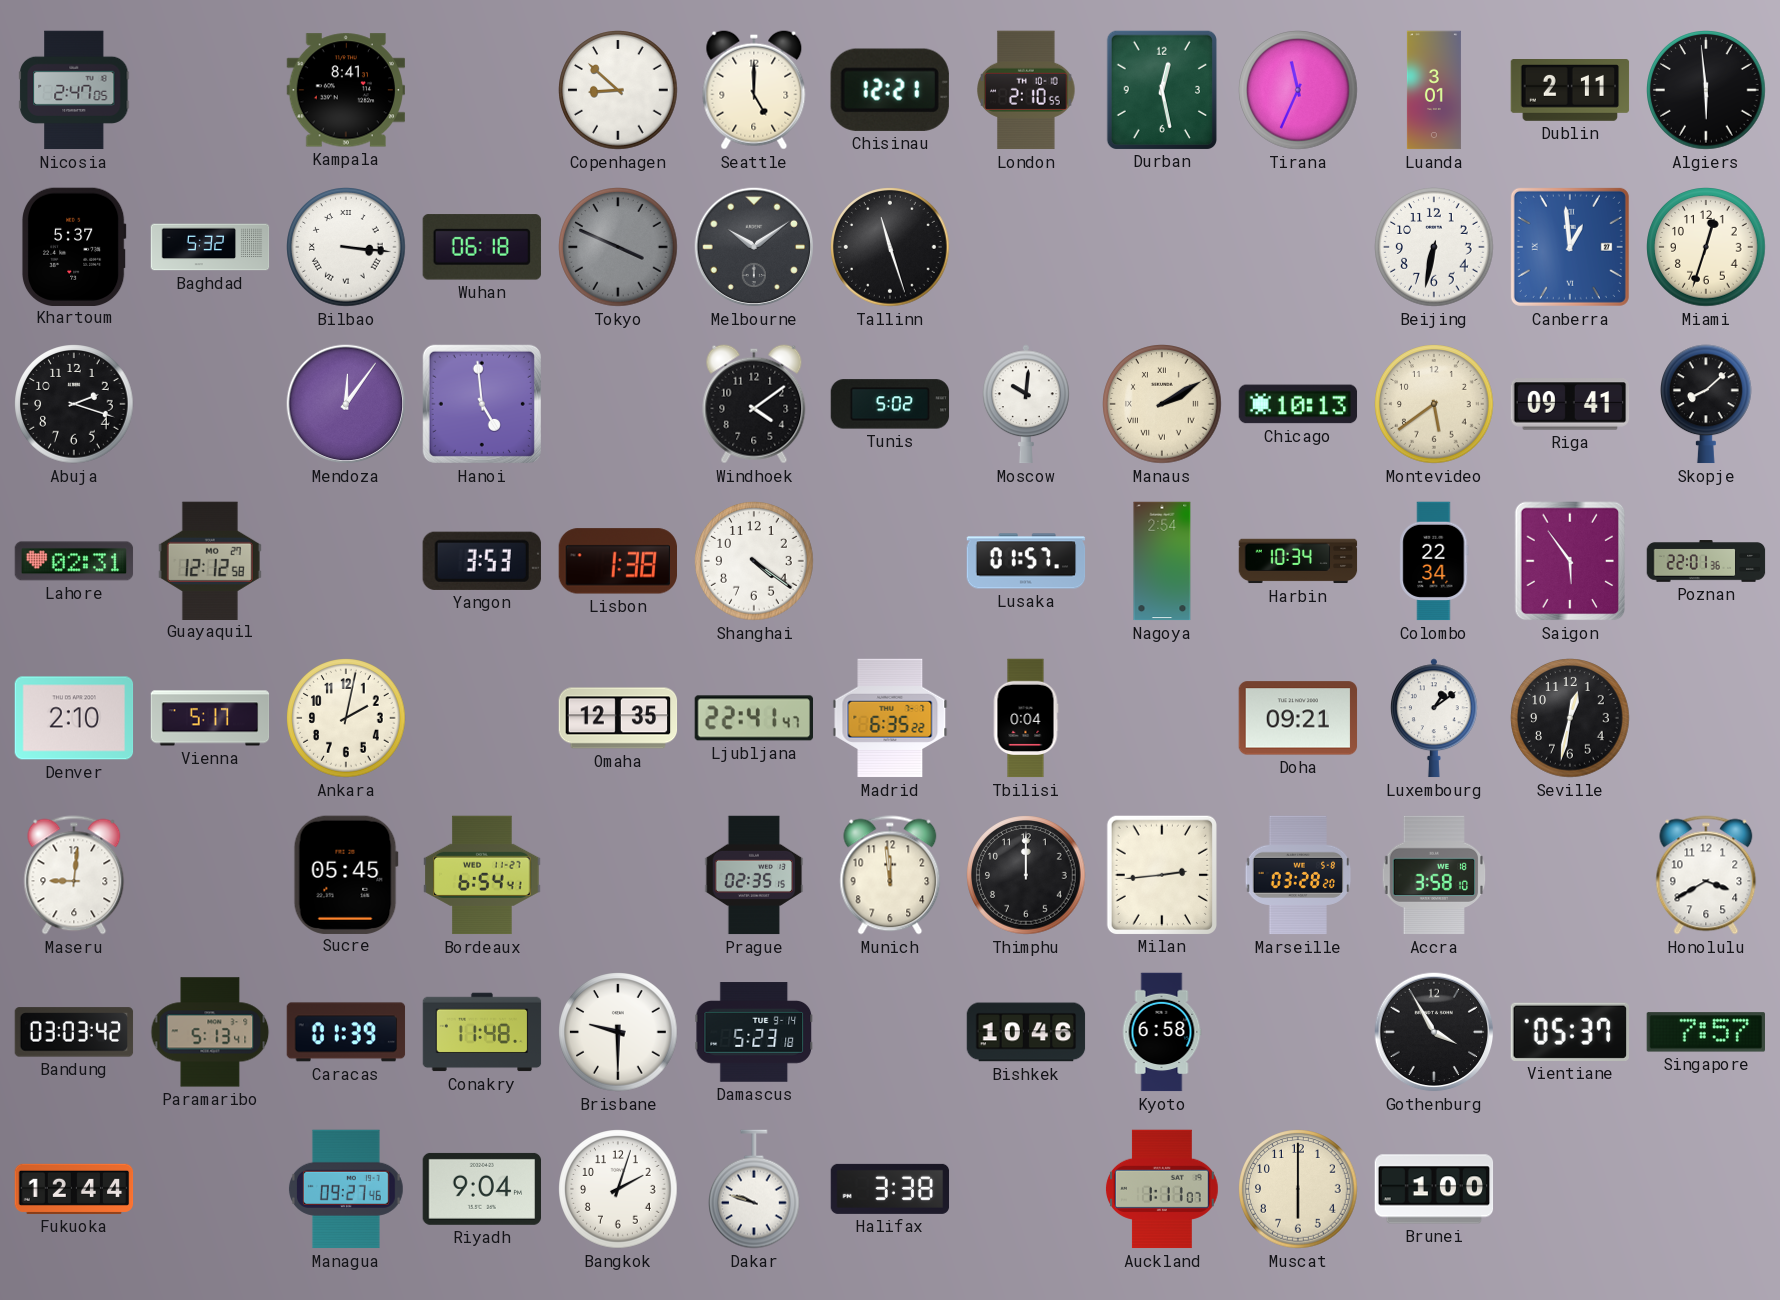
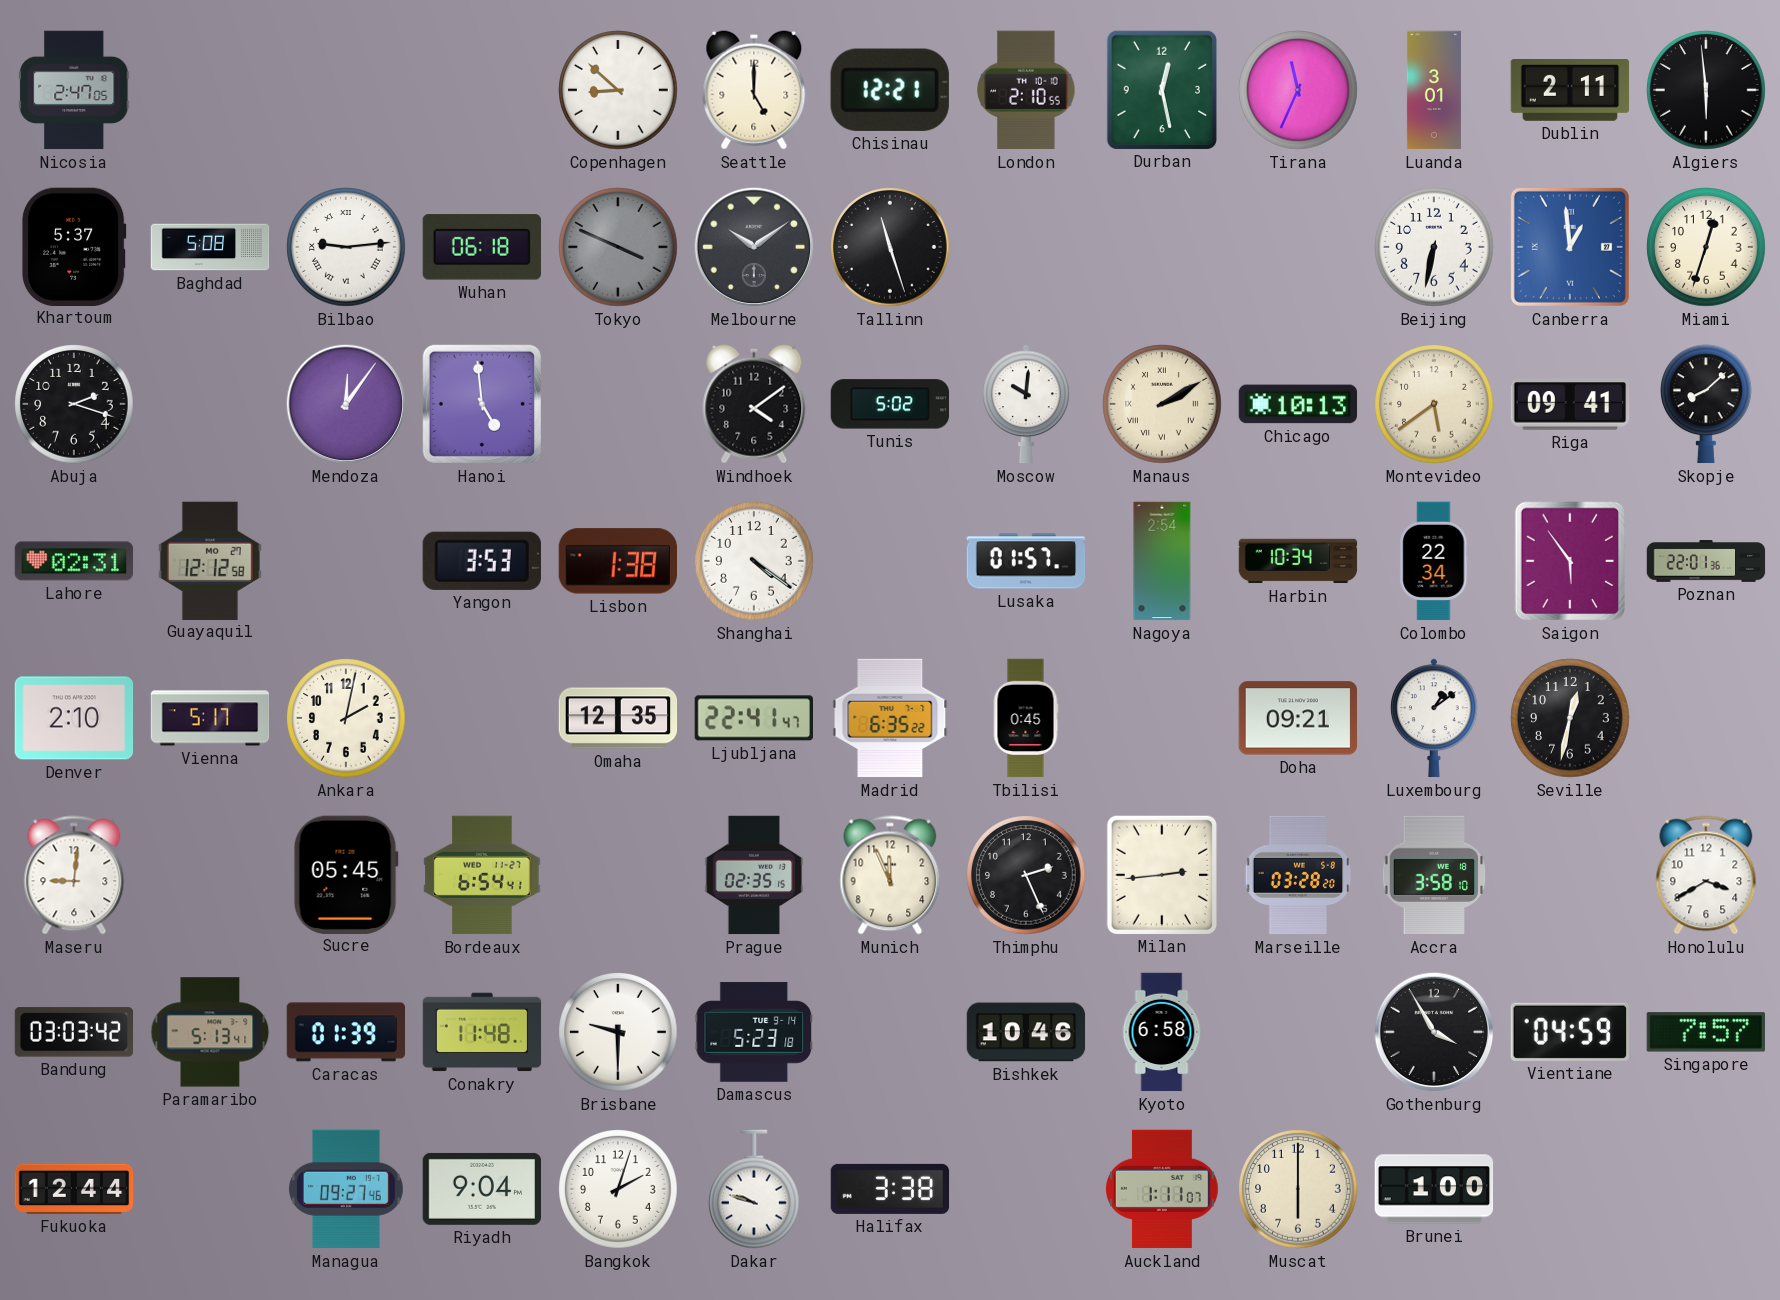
Kampala: 8:41 -> none
Baghdad: 5:32 -> 5:08
Bilbao: 3:16 -> 9:14
Tbilisi: 0:04 -> 0:45
Munich: 11:59 -> 11:56
Thimphu: 12:00 -> 2:26
Vientiane: 05:37 -> 04:59
